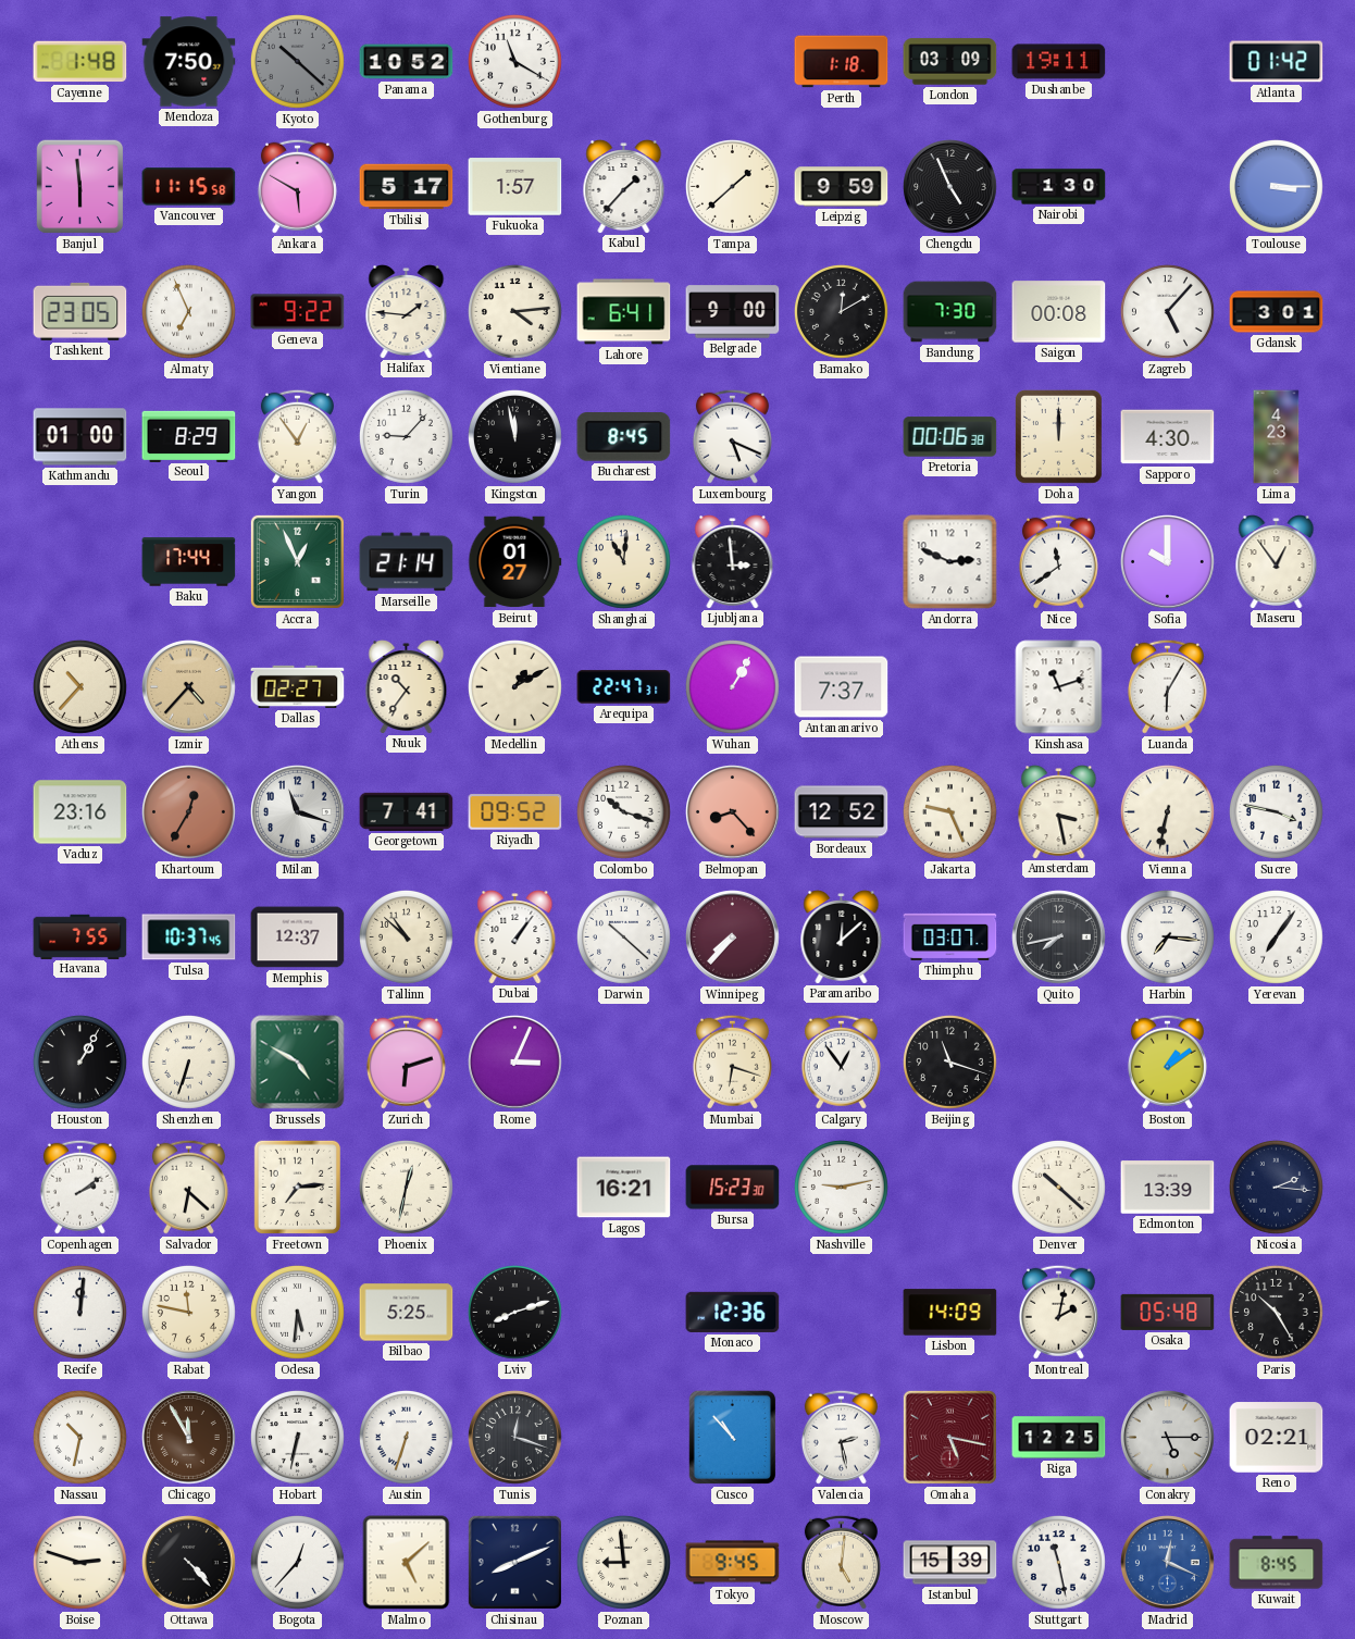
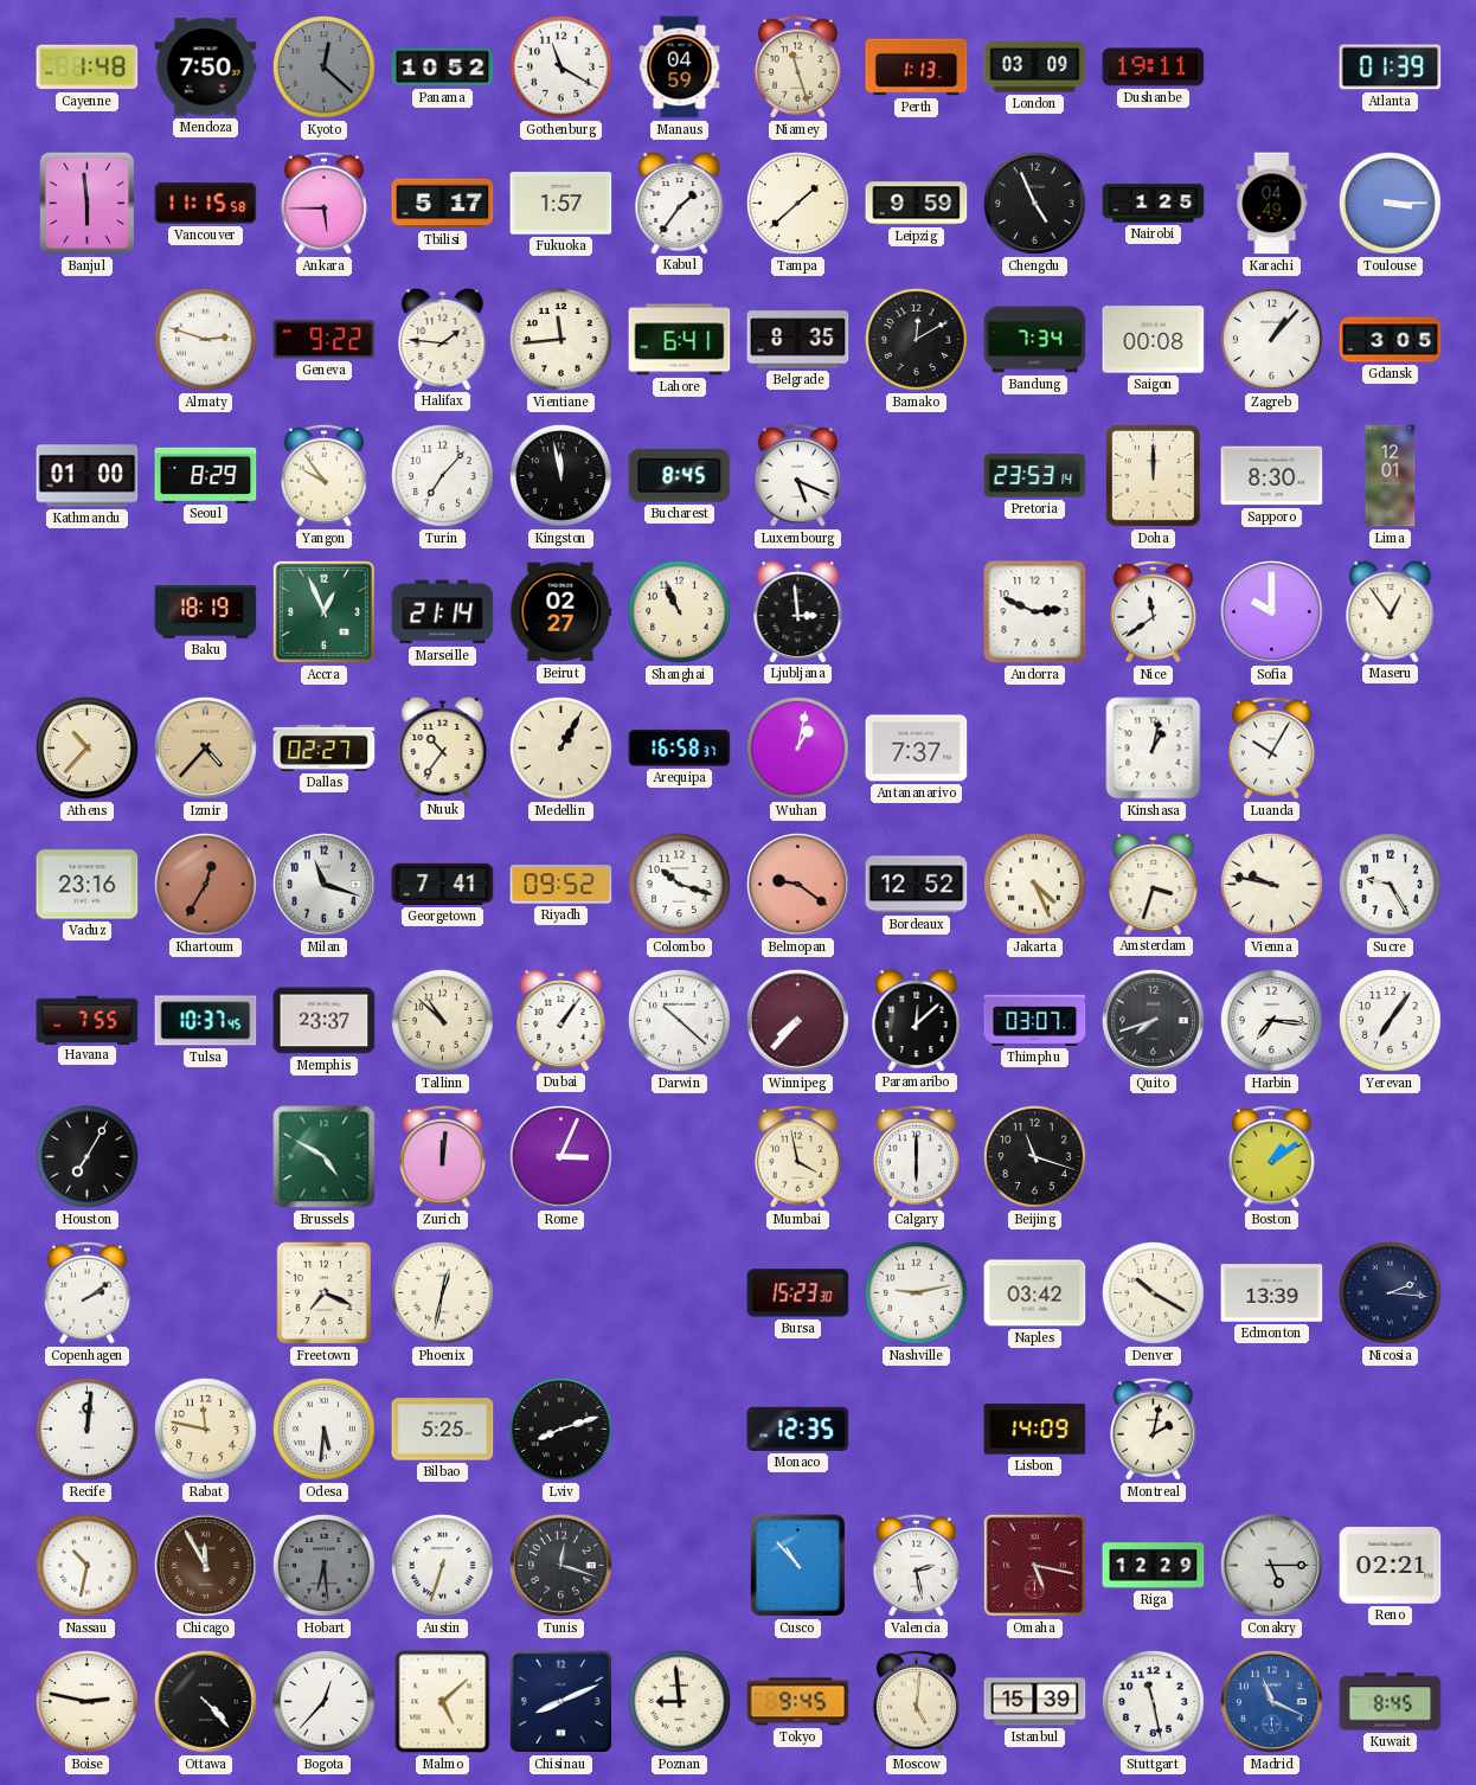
Kyoto: 10:22 -> 12:22
Manaus: none -> 04:59
Niamey: none -> 11:27
Perth: 1:18 -> 1:13
Atlanta: 01:42 -> 01:39
Ankara: 5:50 -> 5:45
Kabul: 1:37 -> 1:36
Nairobi: 1:30 -> 1:25
Karachi: none -> 04:49
Tashkent: 23:05 -> none
Almaty: 6:56 -> 2:48
Vientiane: 4:14 -> 11:44
Belgrade: 9:00 -> 8:35
Bandung: 7:30 -> 7:34
Zagreb: 5:07 -> 1:07
Gdansk: 3:01 -> 3:05
Yangon: 12:54 -> 9:54
Turin: 9:07 -> 7:07
Pretoria: 00:06 -> 23:53
Sapporo: 4:30 -> 8:30
Lima: 4:23 -> 12:01
Baku: 17:44 -> 18:19
Beirut: 01:27 -> 02:27
Shanghai: 11:01 -> 10:56
Medellin: 1:10 -> 1:05
Arequipa: 22:47 -> 16:58
Wuhan: 1:05 -> 1:02
Kinshasa: 11:12 -> 1:02
Luanda: 6:05 -> 10:05
Belmopan: 8:23 -> 9:21
Jakarta: 9:26 -> 4:26
Amsterdam: 3:28 -> 3:33
Vienna: 6:32 -> 9:47
Sucre: 3:47 -> 9:25
Memphis: 12:37 -> 23:37
Quito: 7:43 -> 7:42
Houston: 1:05 -> 7:05
Shenzhen: 6:33 -> none
Zurich: 6:12 -> 12:01
Mumbai: 6:18 -> 3:58
Calgary: 12:54 -> 6:00
Salvador: 6:22 -> none
Freetown: 7:14 -> 7:19
Lagos: 16:21 -> none
Naples: none -> 03:42
Denver: 10:22 -> 10:20
Monaco: 12:36 -> 12:35
Osaka: 05:48 -> none
Paris: 10:25 -> none
Hobart: 6:32 -> 6:29
Hobart dial: white -> grey
Riga: 12:25 -> 12:29
Boise: 2:48 -> 2:47
Madrid: 12:19 -> 11:19
